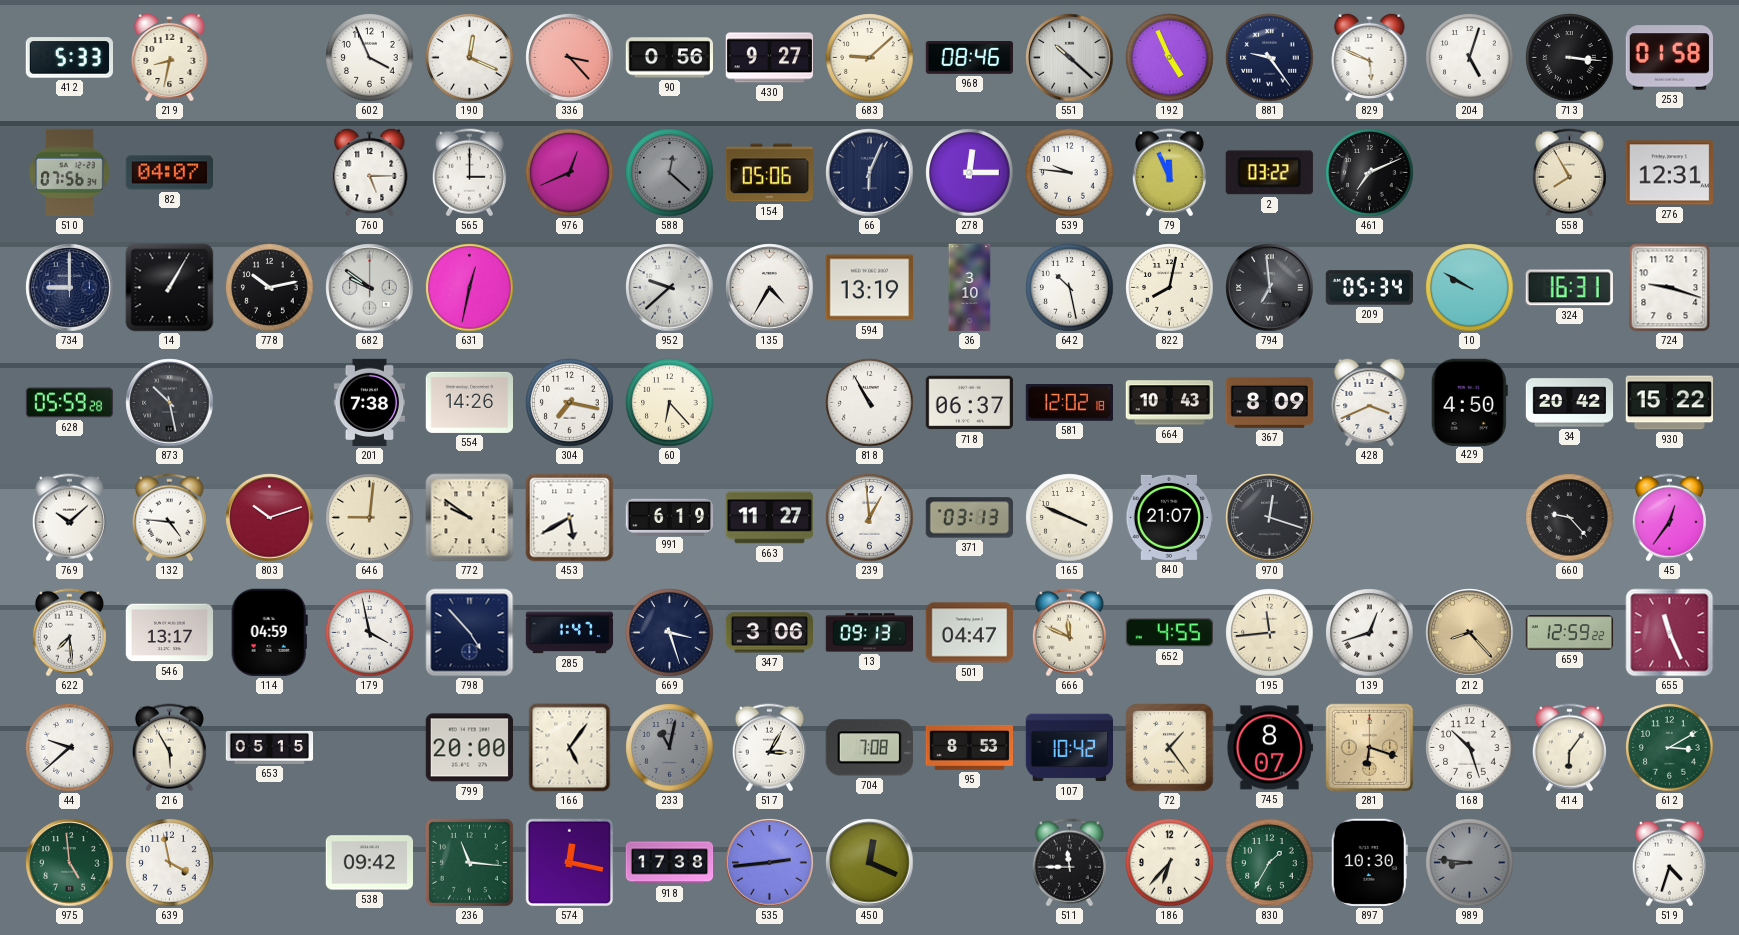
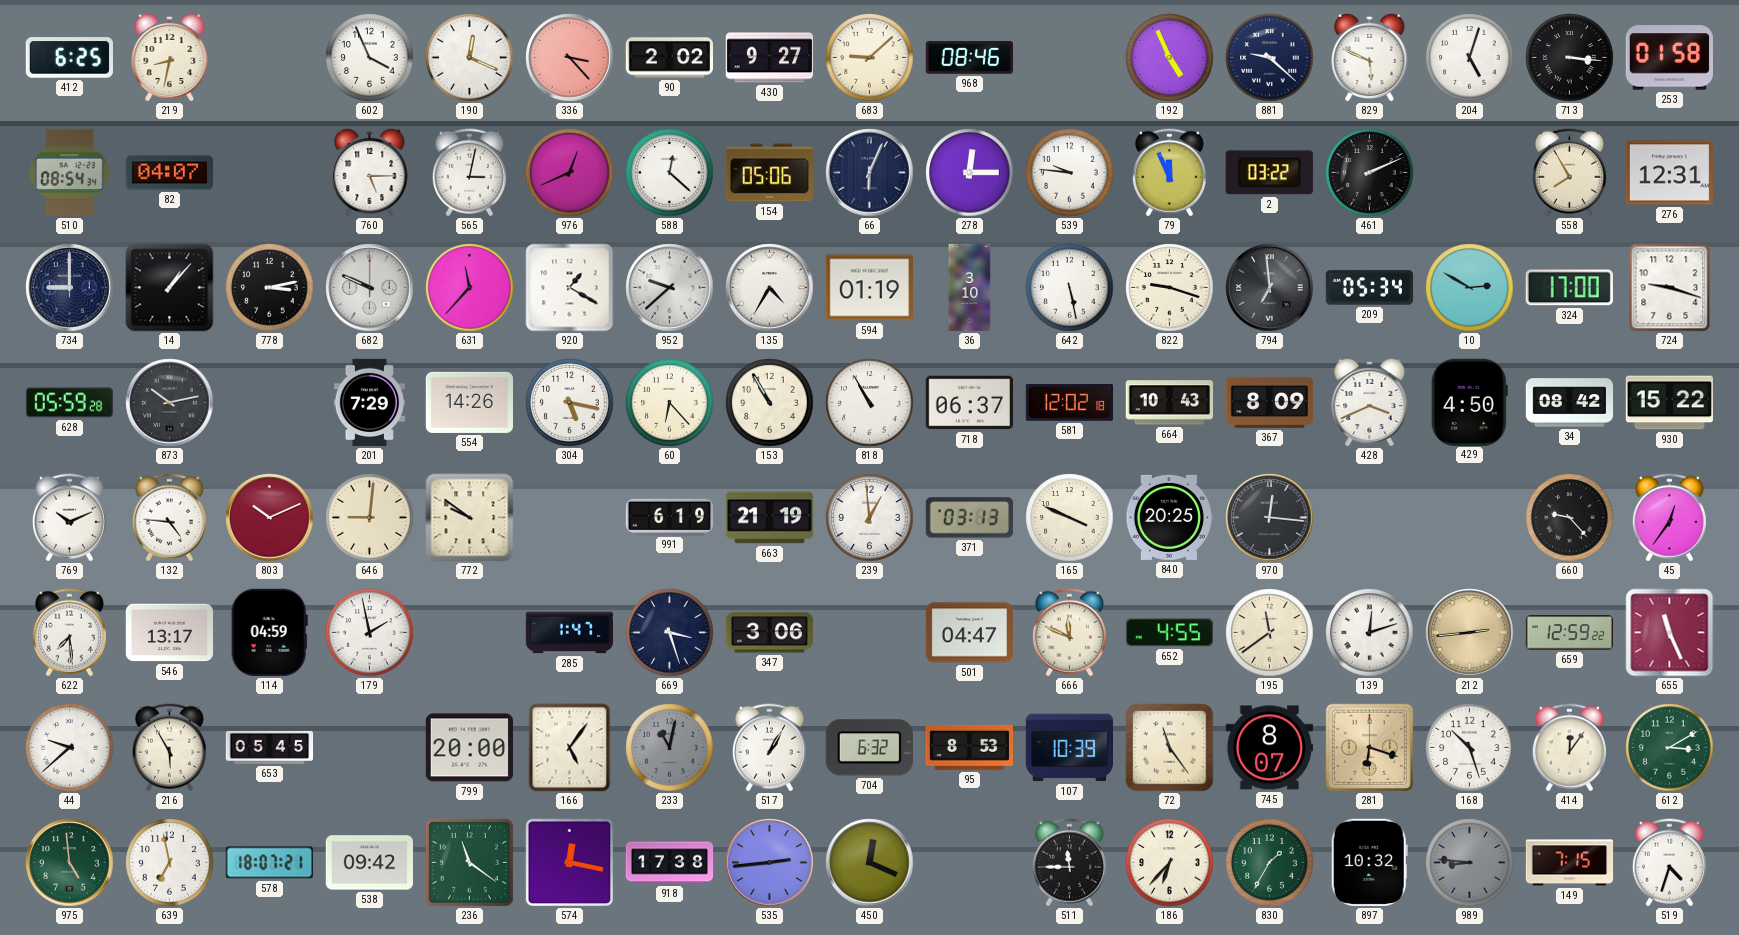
412: 5:33 -> 6:25
90: 0:56 -> 2:02
551: 10:22 -> none
881: 9:24 -> 9:22
510: 07:56 -> 08:54
565: 3:00 -> 3:02
588 dial: grey -> white
461: 7:11 -> 2:11
14: 1:05 -> 1:07
778: 10:13 -> 3:13
682: 9:51 -> 9:49
631: 12:32 -> 11:37
920: none -> 1:20
594: 13:19 -> 01:19
642: 10:28 -> 5:28
822: 8:02 -> 9:18
10: 9:50 -> 2:50
324: 16:31 -> 17:00
873: 10:28 -> 10:13
201: 7:38 -> 7:29
304: 7:17 -> 5:17
153: none -> 10:55
34: 20:42 -> 08:42
769: 10:08 -> 10:11
803: 10:12 -> 10:11
453: 5:40 -> none
663: 11:27 -> 21:19
840: 21:07 -> 20:25
970: 12:18 -> 12:16
179: 3:58 -> 1:58
798: 4:53 -> none
13: 09:13 -> none
195: 11:44 -> 11:39
139: 12:42 -> 12:12
212: 8:23 -> 2:44
653: 05:15 -> 05:45
517: 3:05 -> 1:05
704: 7:08 -> 6:32
107: 10:42 -> 10:39
72: 1:24 -> 11:24
414: 6:06 -> 12:06
639: 3:58 -> 6:58
578: none -> 18:07
236: 11:16 -> 11:21
897: 10:30 -> 10:32
149: none -> 7:15
